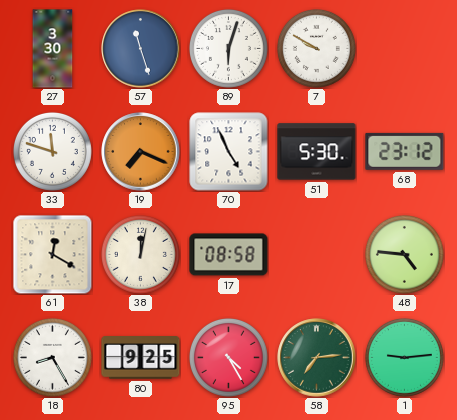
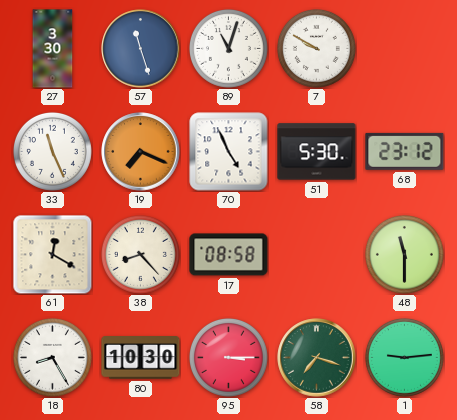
89: 6:03 -> 11:03
33: 11:48 -> 11:26
38: 12:02 -> 8:23
48: 4:46 -> 11:30
80: 9:25 -> 10:30
95: 4:25 -> 3:15
58: 7:14 -> 7:18
